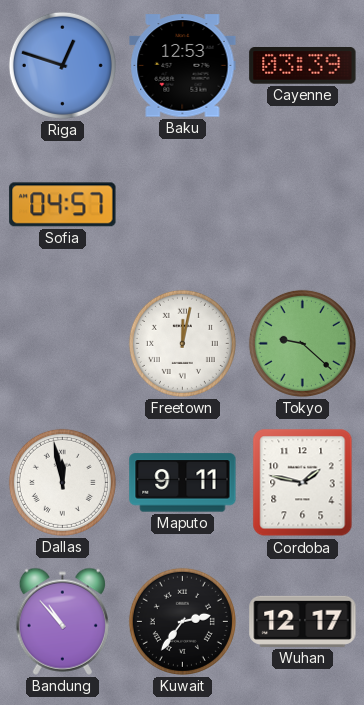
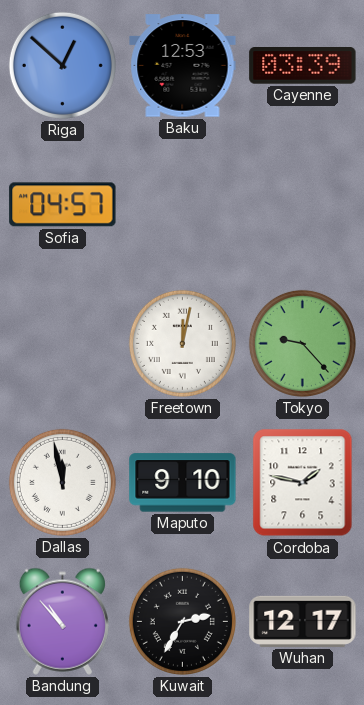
Riga: 12:48 -> 12:52
Tokyo: 9:22 -> 9:23
Maputo: 9:11 -> 9:10
Kuwait: 2:36 -> 2:35
